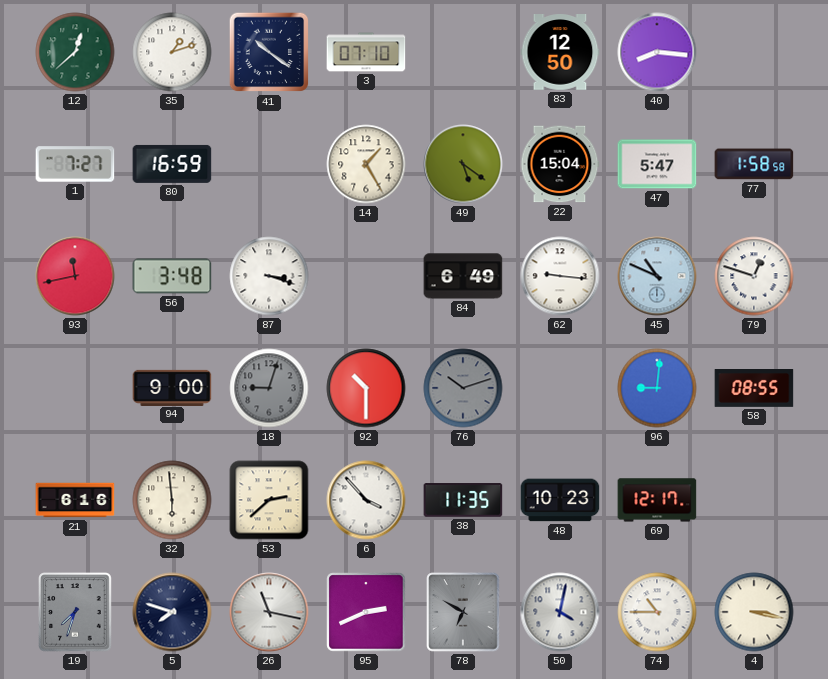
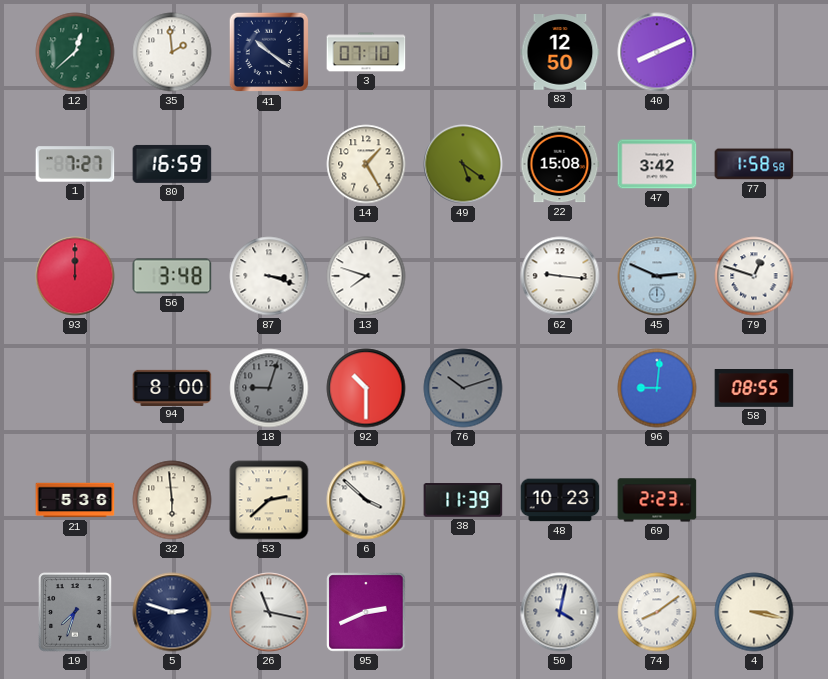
35: 1:12 -> 1:59
40: 8:16 -> 8:11
22: 15:04 -> 15:08
47: 5:47 -> 3:42
93: 11:43 -> 12:00
13: none -> 7:48
84: 6:49 -> none
45: 10:49 -> 2:49
94: 9:00 -> 8:00
21: 6:16 -> 5:36
6: 3:53 -> 3:52
38: 11:35 -> 11:39
69: 12:17 -> 2:23
5: 7:48 -> 2:48
78: 6:50 -> none
74: 10:45 -> 8:09
